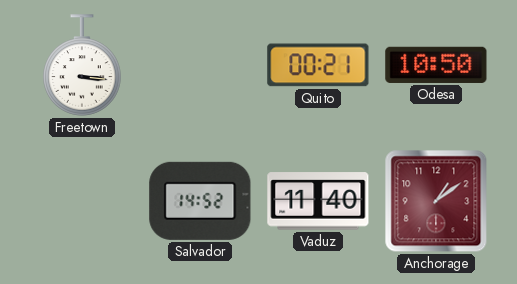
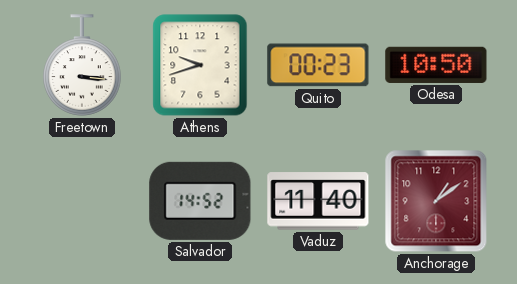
Athens: none -> 9:42
Quito: 00:21 -> 00:23
